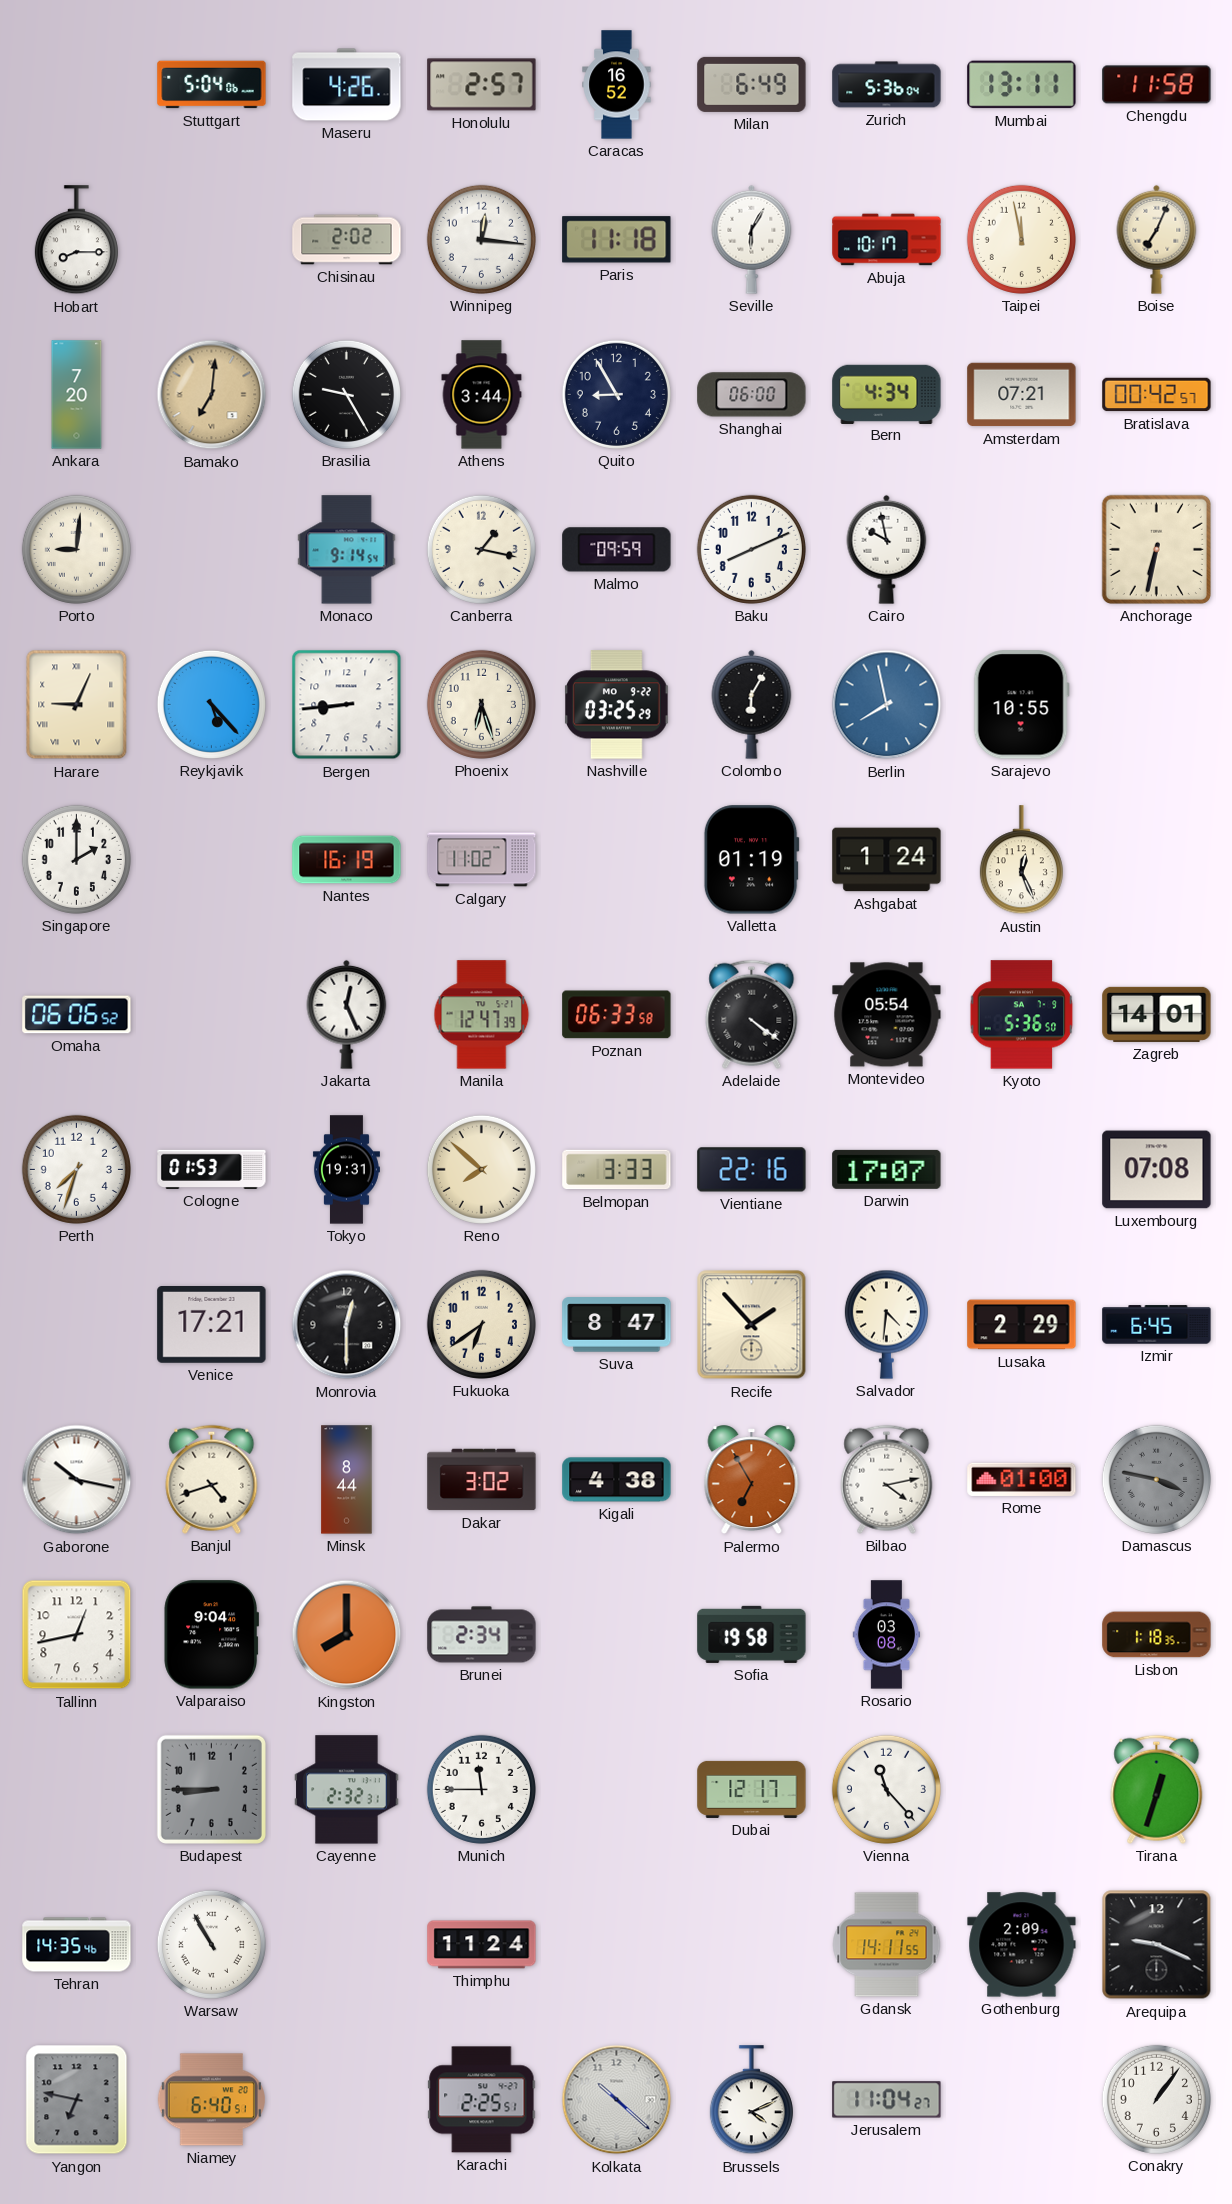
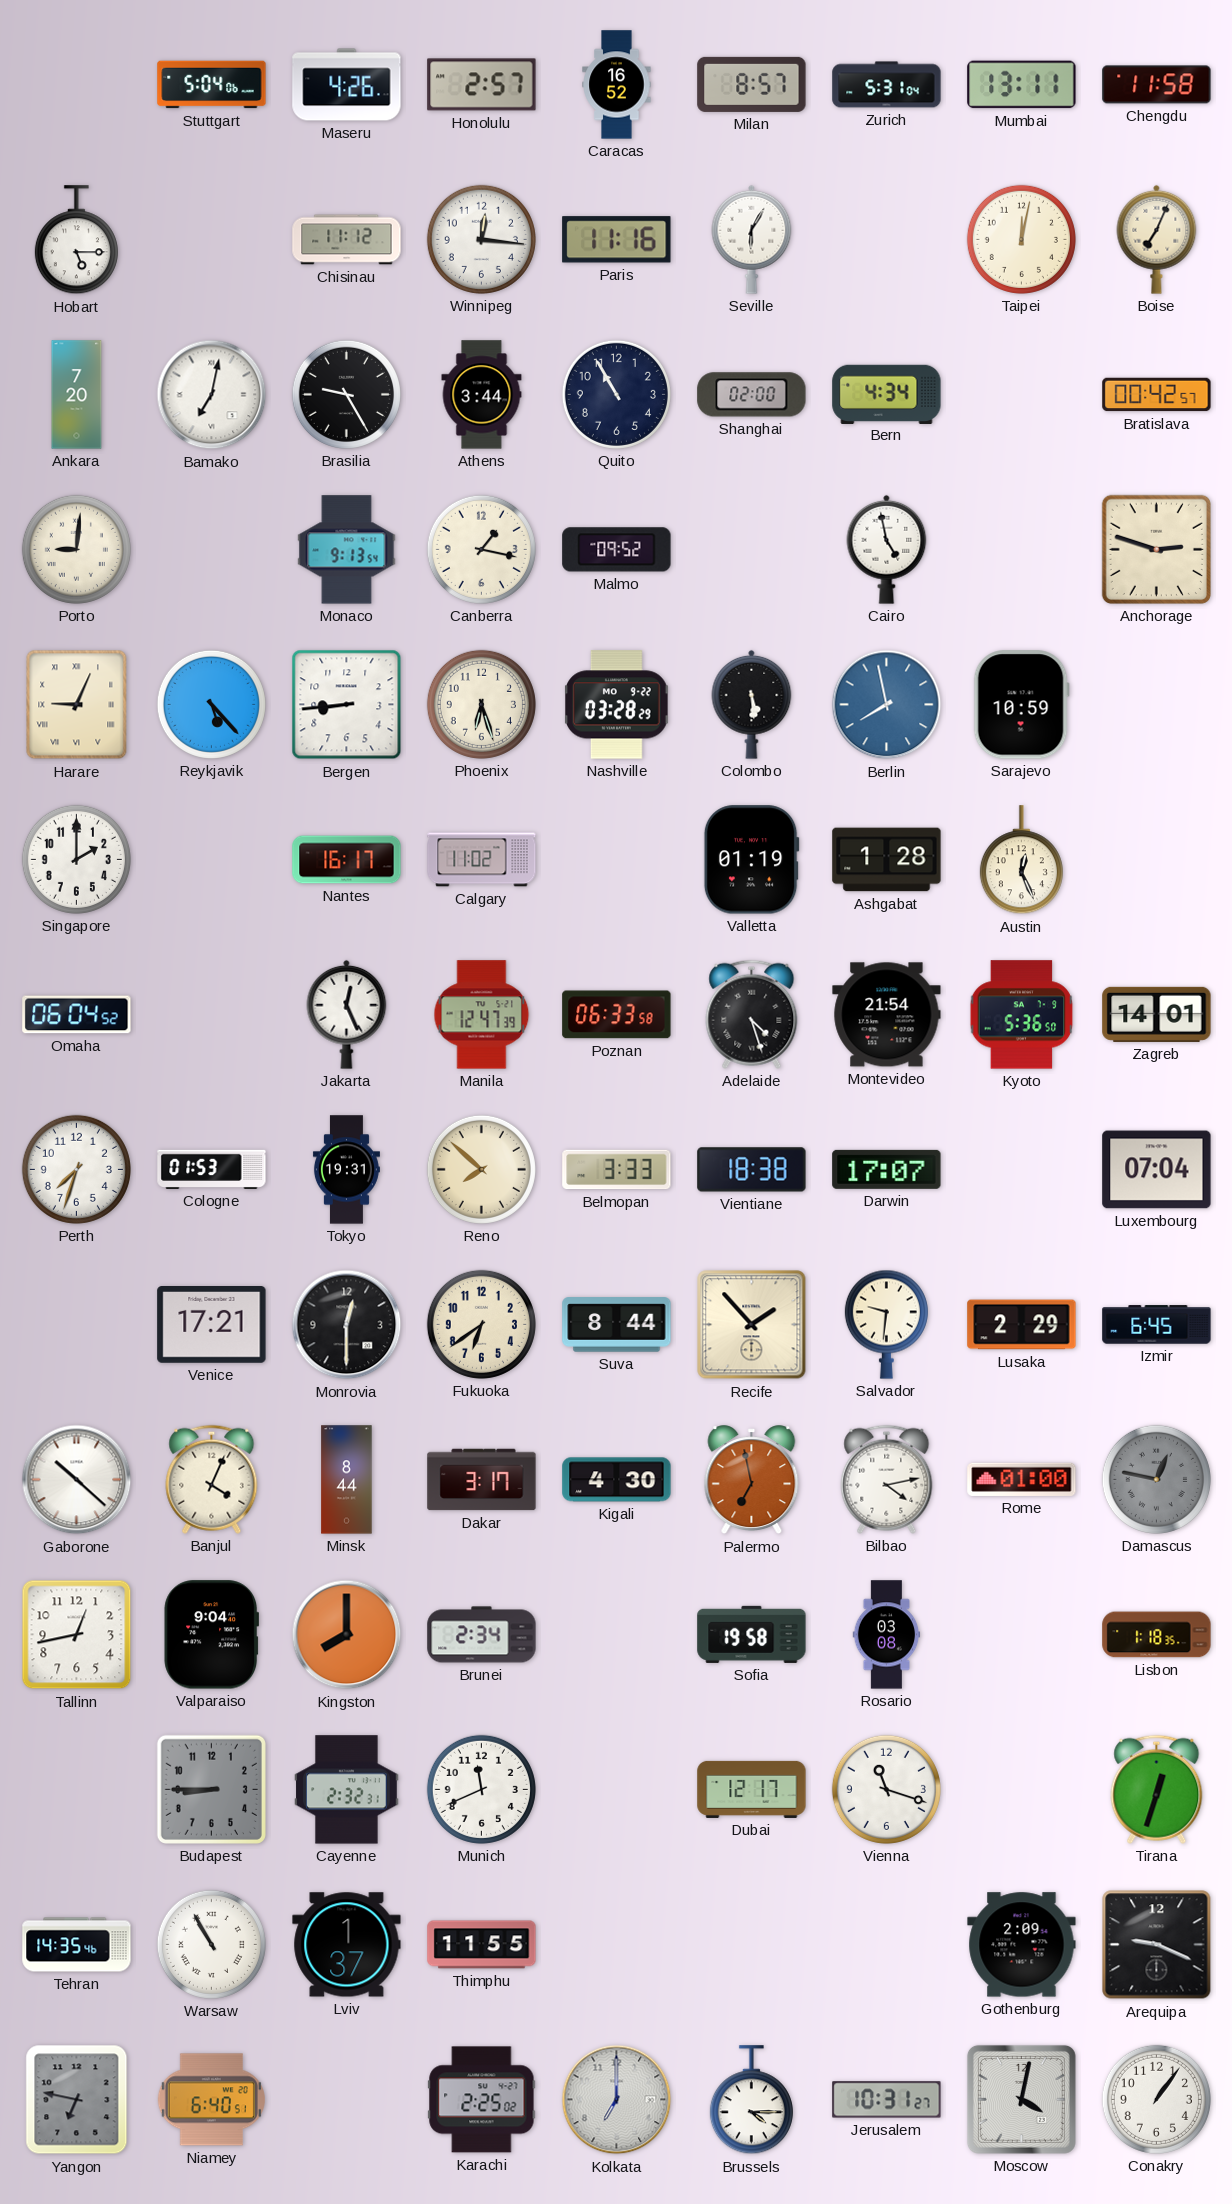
Milan: 6:49 -> 8:57
Zurich: 5:36 -> 5:31
Hobart: 8:15 -> 5:15
Chisinau: 2:02 -> 11:12
Paris: 11:18 -> 11:16
Abuja: 10:17 -> none
Taipei: 11:58 -> 12:02
Bamako: 7:01 -> 7:02
Bamako dial: champagne -> white
Quito: 8:55 -> 10:55
Shanghai: 06:00 -> 02:00
Amsterdam: 07:21 -> none
Monaco: 9:14 -> 9:13
Malmo: 09:59 -> 09:52
Baku: 8:11 -> none
Cairo: 9:58 -> 4:58
Anchorage: 6:32 -> 2:48
Nashville: 03:25 -> 03:28
Colombo: 6:05 -> 5:29
Sarajevo: 10:55 -> 10:59
Nantes: 16:19 -> 16:17
Ashgabat: 1:24 -> 1:28
Omaha: 06:06 -> 06:04
Adelaide: 4:21 -> 4:27
Montevideo: 05:54 -> 21:54
Vientiane: 22:16 -> 18:38
Luxembourg: 07:08 -> 07:04
Suva: 8:47 -> 8:44
Salvador: 4:31 -> 9:31
Gaborone: 10:17 -> 10:22
Banjul: 4:42 -> 4:04
Dakar: 3:02 -> 3:17
Kigali: 4:38 -> 4:30
Palermo: 6:55 -> 6:58
Damascus: 3:47 -> 12:47
Munich: 11:45 -> 11:41
Vienna: 11:23 -> 11:18
Lviv: none -> 1:37
Thimphu: 11:24 -> 11:55
Gdansk: 14:11 -> none
Karachi: 2:25:51 -> 2:25:02
Kolkata: 10:22 -> 7:00
Brussels: 4:11 -> 4:15
Jerusalem: 11:04 -> 10:31
Moscow: none -> 4:02
